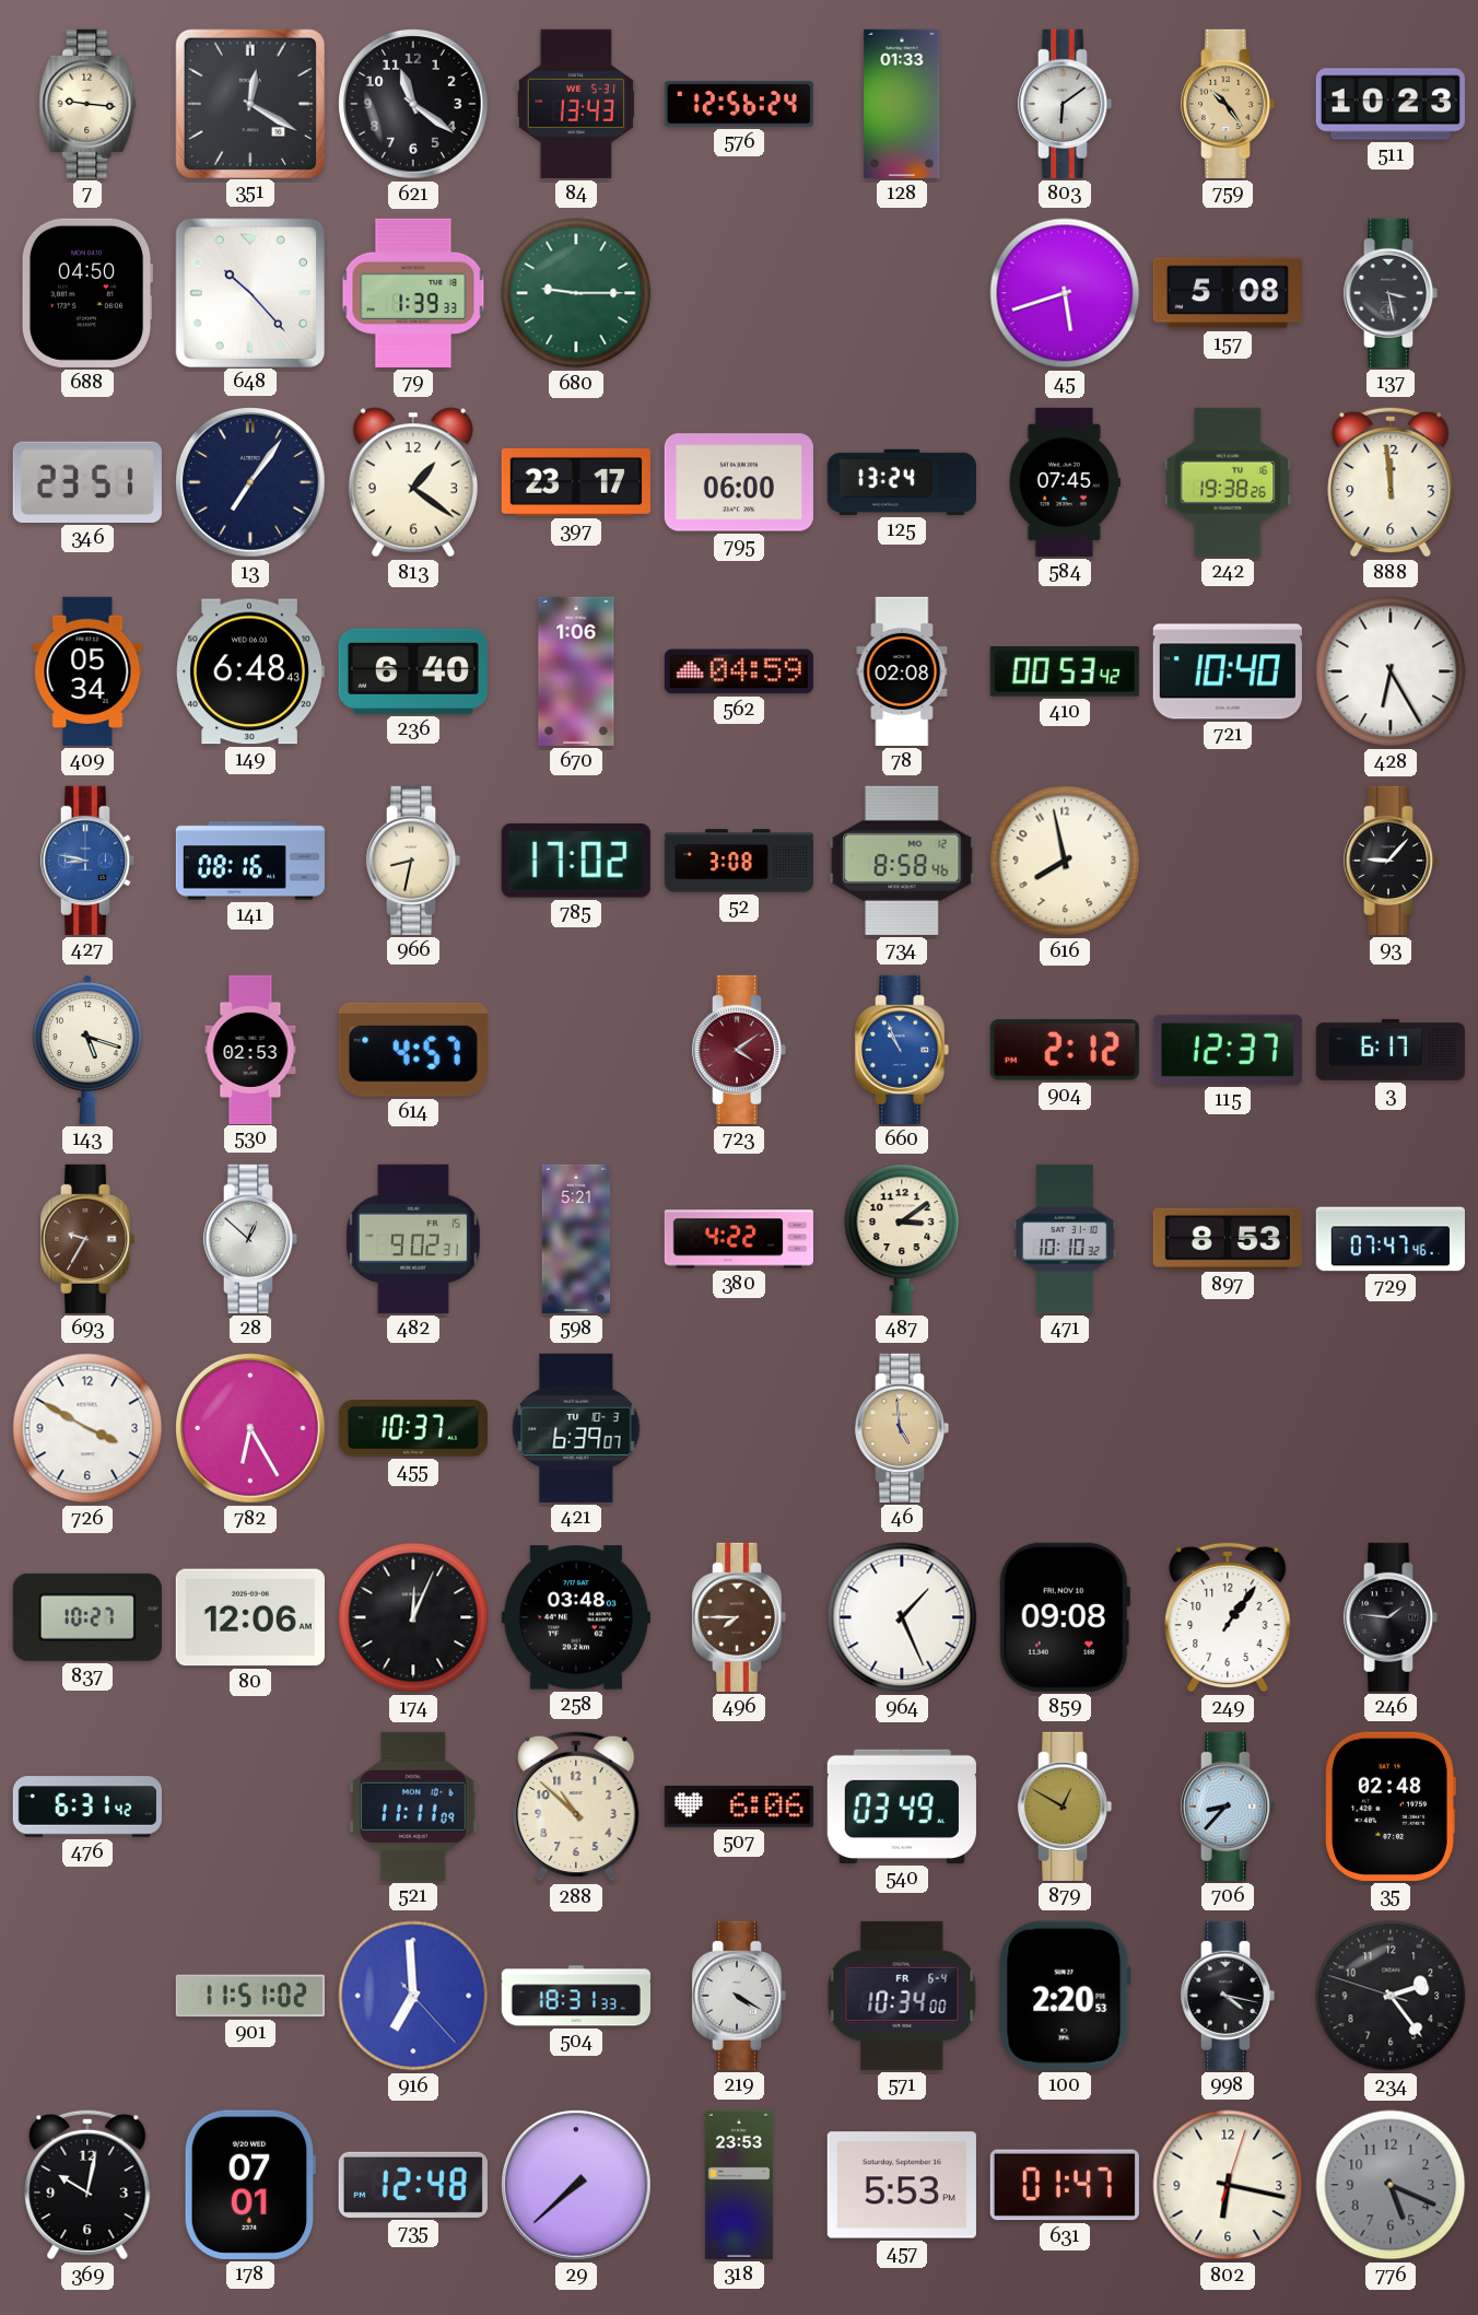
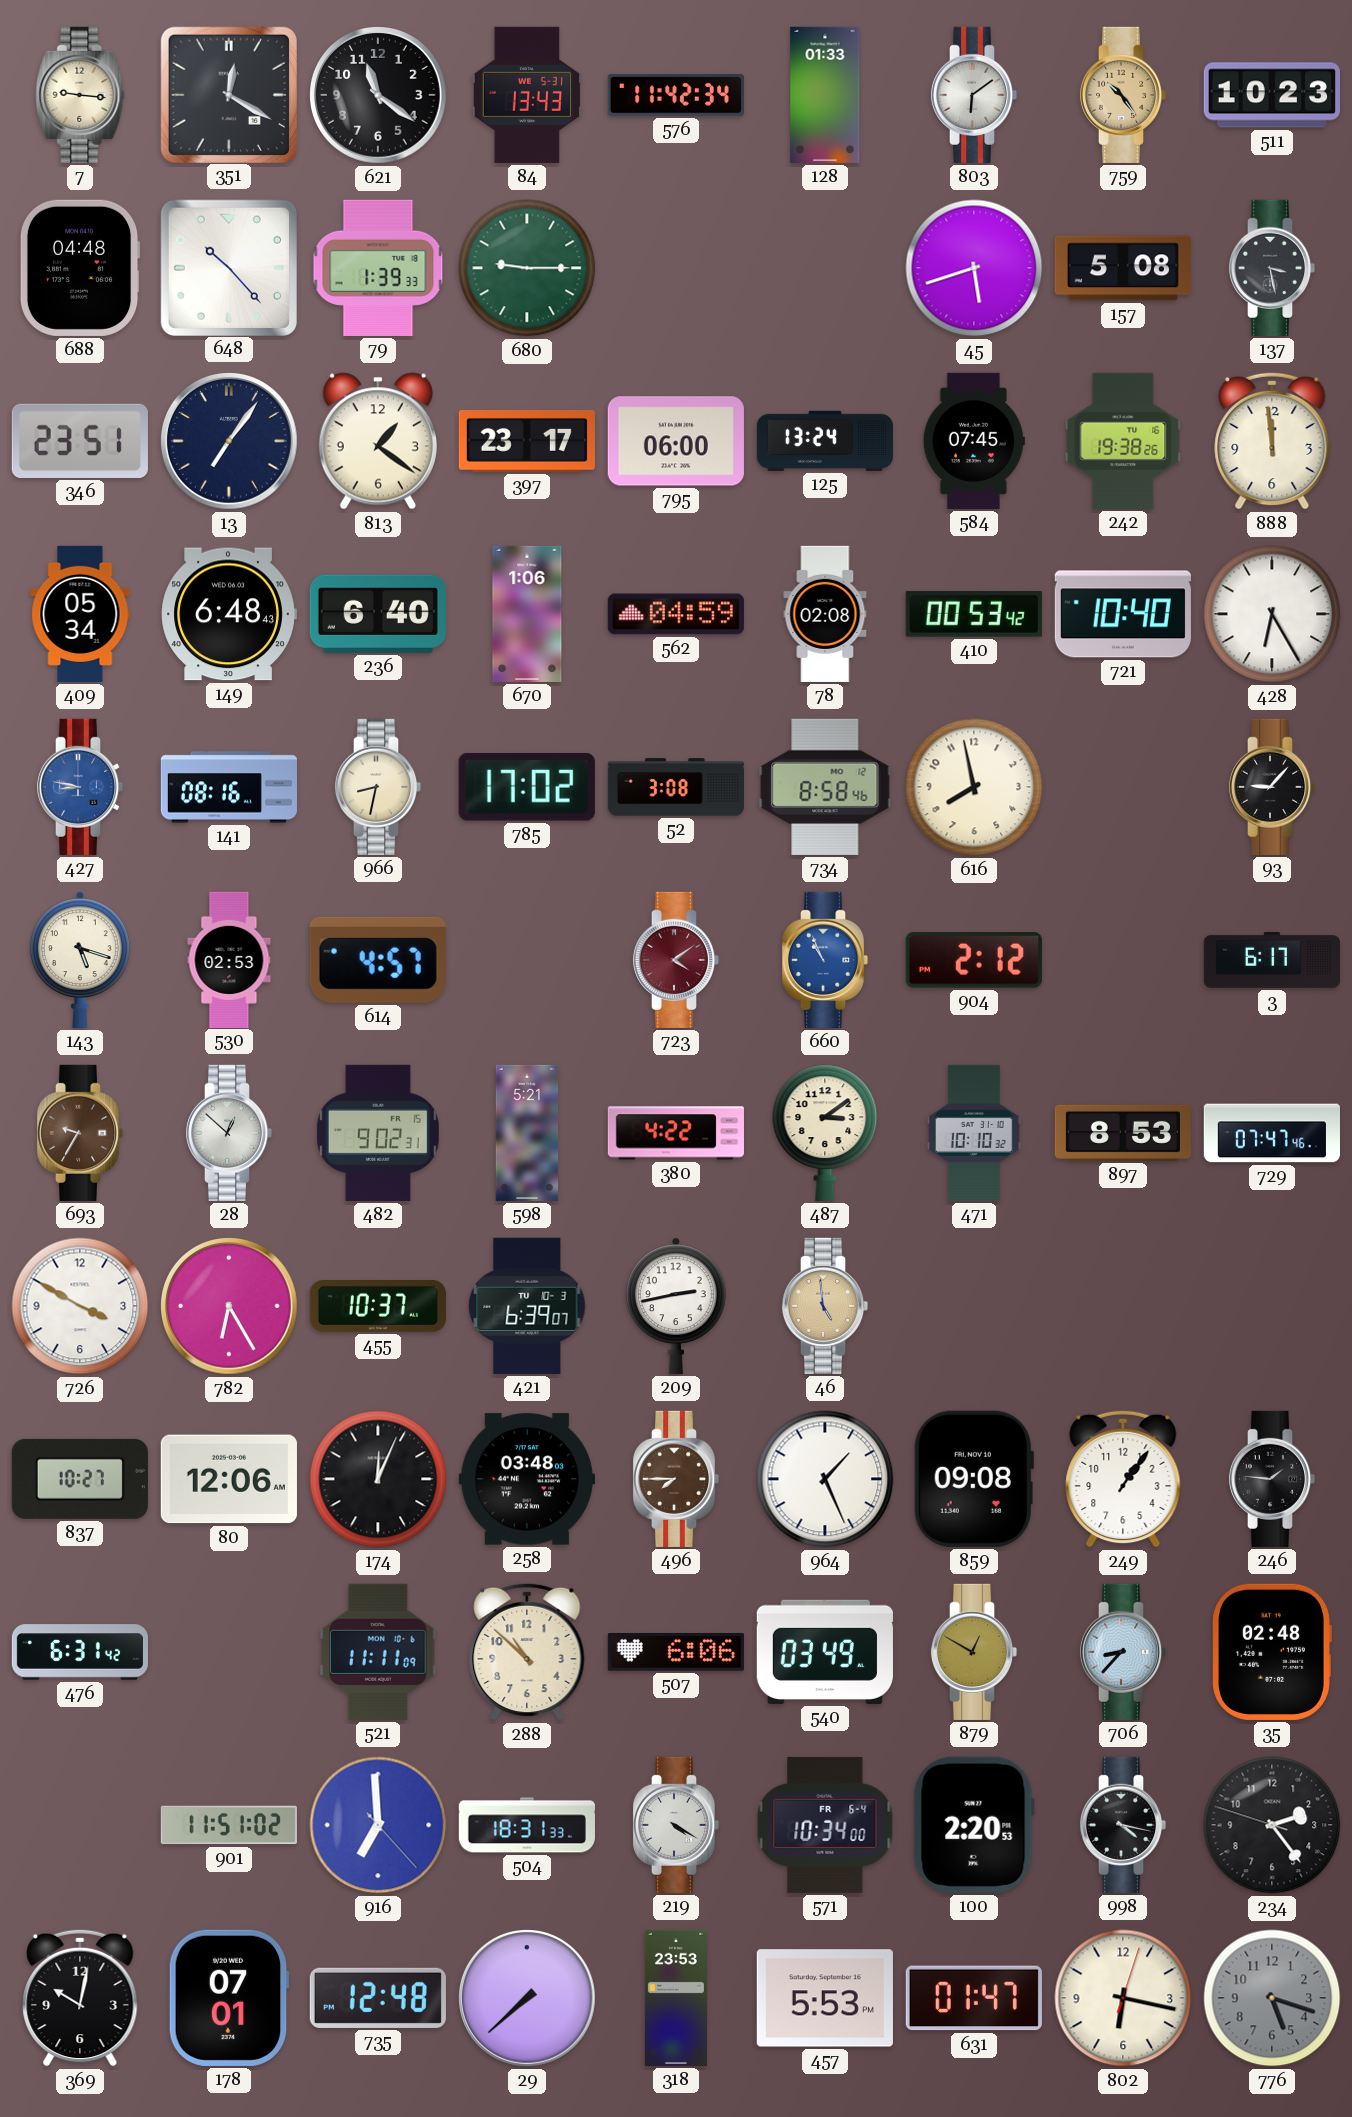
576: 12:56 -> 11:42
688: 04:50 -> 04:48
115: 12:37 -> none
209: none -> 2:43
776: 5:19 -> 5:18
